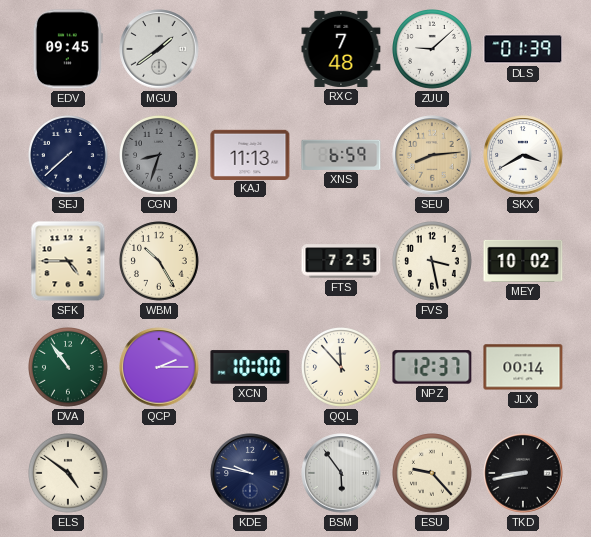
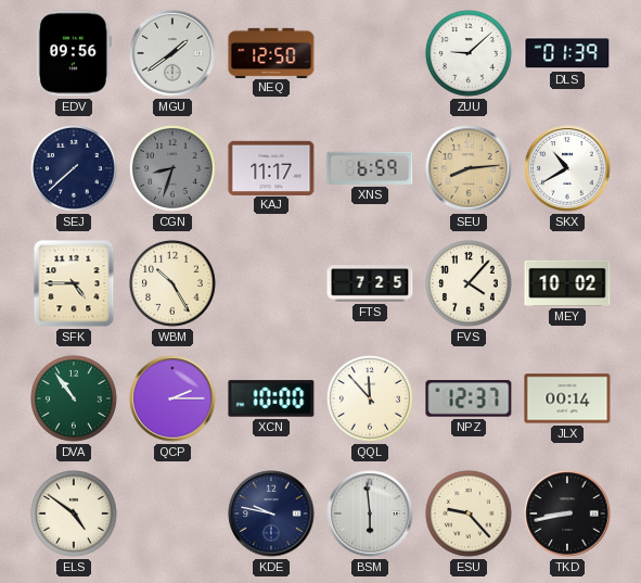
EDV: 09:45 -> 09:56
NEQ: none -> 12:50
RXC: 7:48 -> none
KAJ: 11:13 -> 11:17
SKX: 3:40 -> 10:40
FVS: 3:28 -> 4:07
BSM: 5:54 -> 5:59
